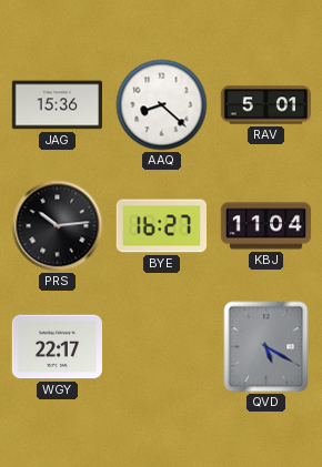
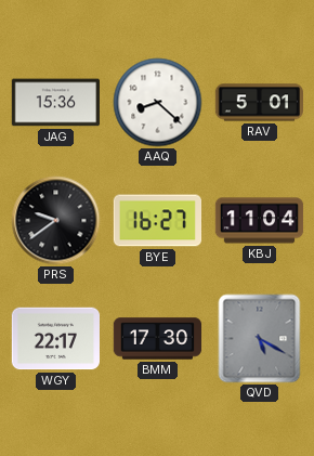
PRS: 10:14 -> 9:39
BMM: none -> 17:30
